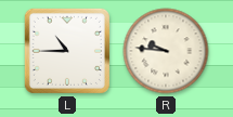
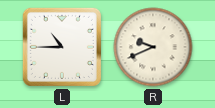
R: 9:46 -> 9:41
